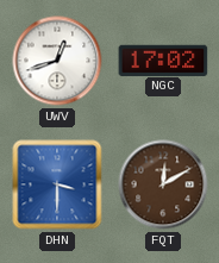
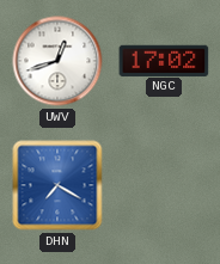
DHN: 3:30 -> 7:20
FQT: 12:10 -> none
